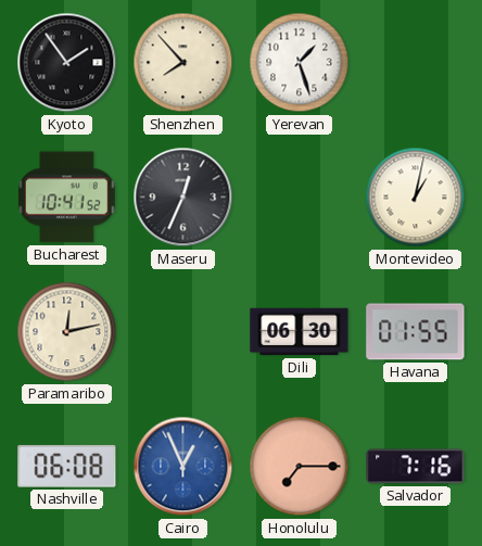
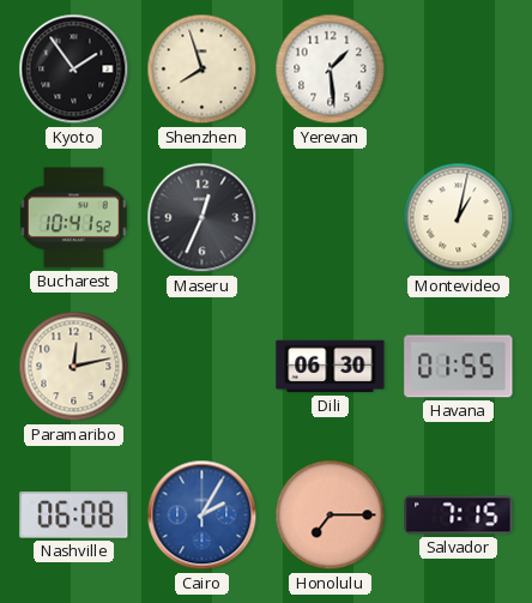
Shenzhen: 7:53 -> 7:57
Yerevan: 1:27 -> 1:29
Cairo: 12:56 -> 2:05
Salvador: 7:16 -> 7:15
